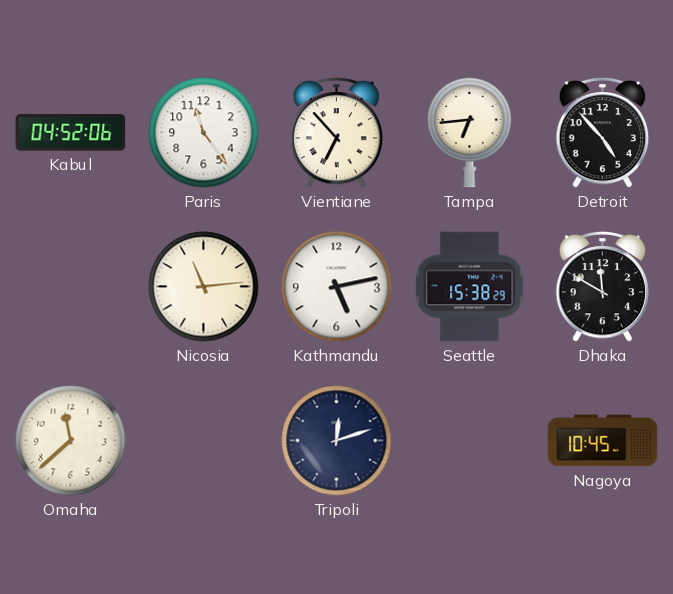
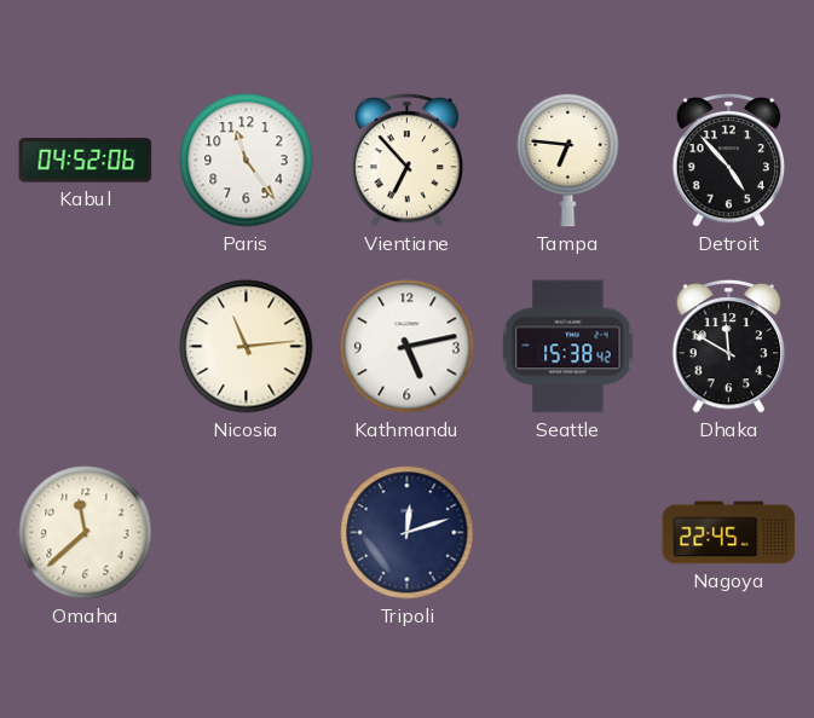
Tampa: 6:44 -> 6:46
Seattle: 15:38:29 -> 15:38:42
Nagoya: 10:45 -> 22:45
